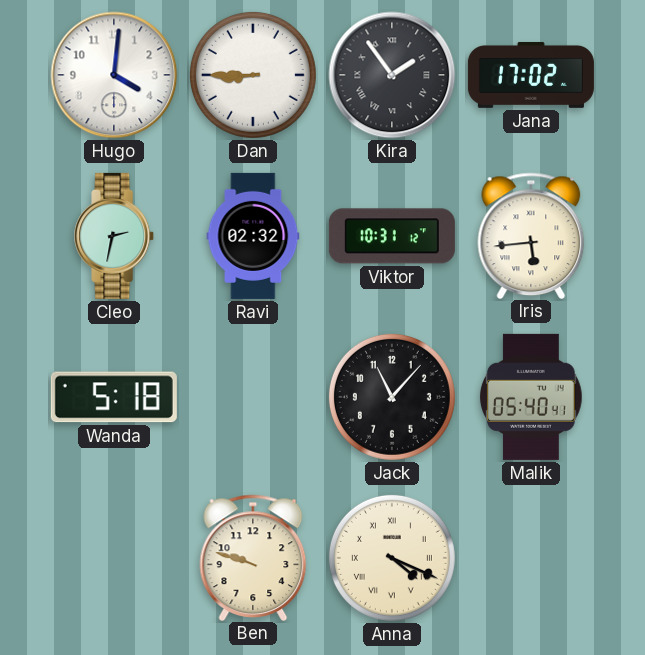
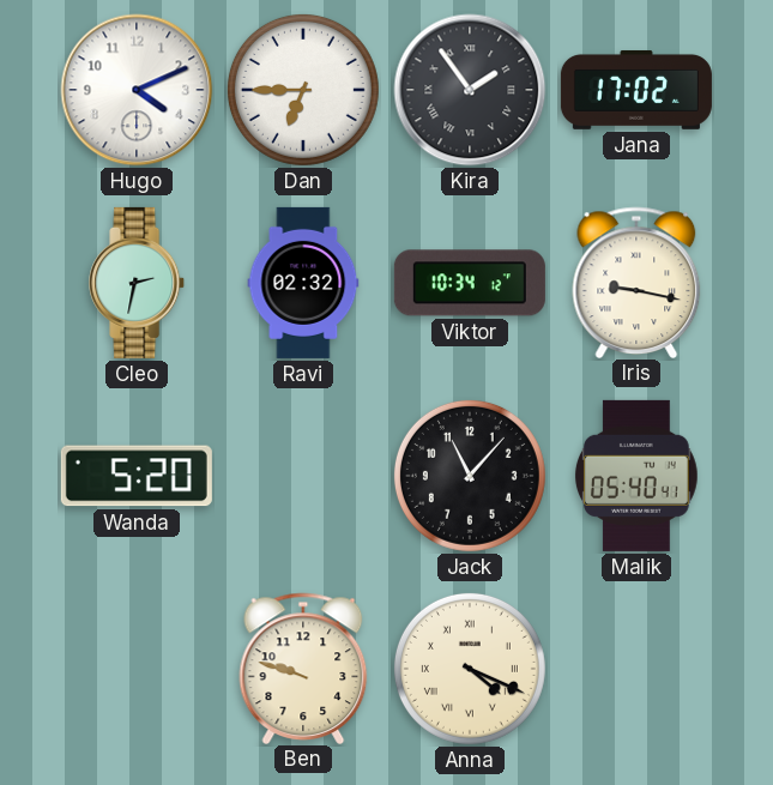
Hugo: 4:01 -> 4:11
Dan: 8:45 -> 6:45
Viktor: 10:31 -> 10:34
Iris: 5:44 -> 9:17
Wanda: 5:18 -> 5:20
